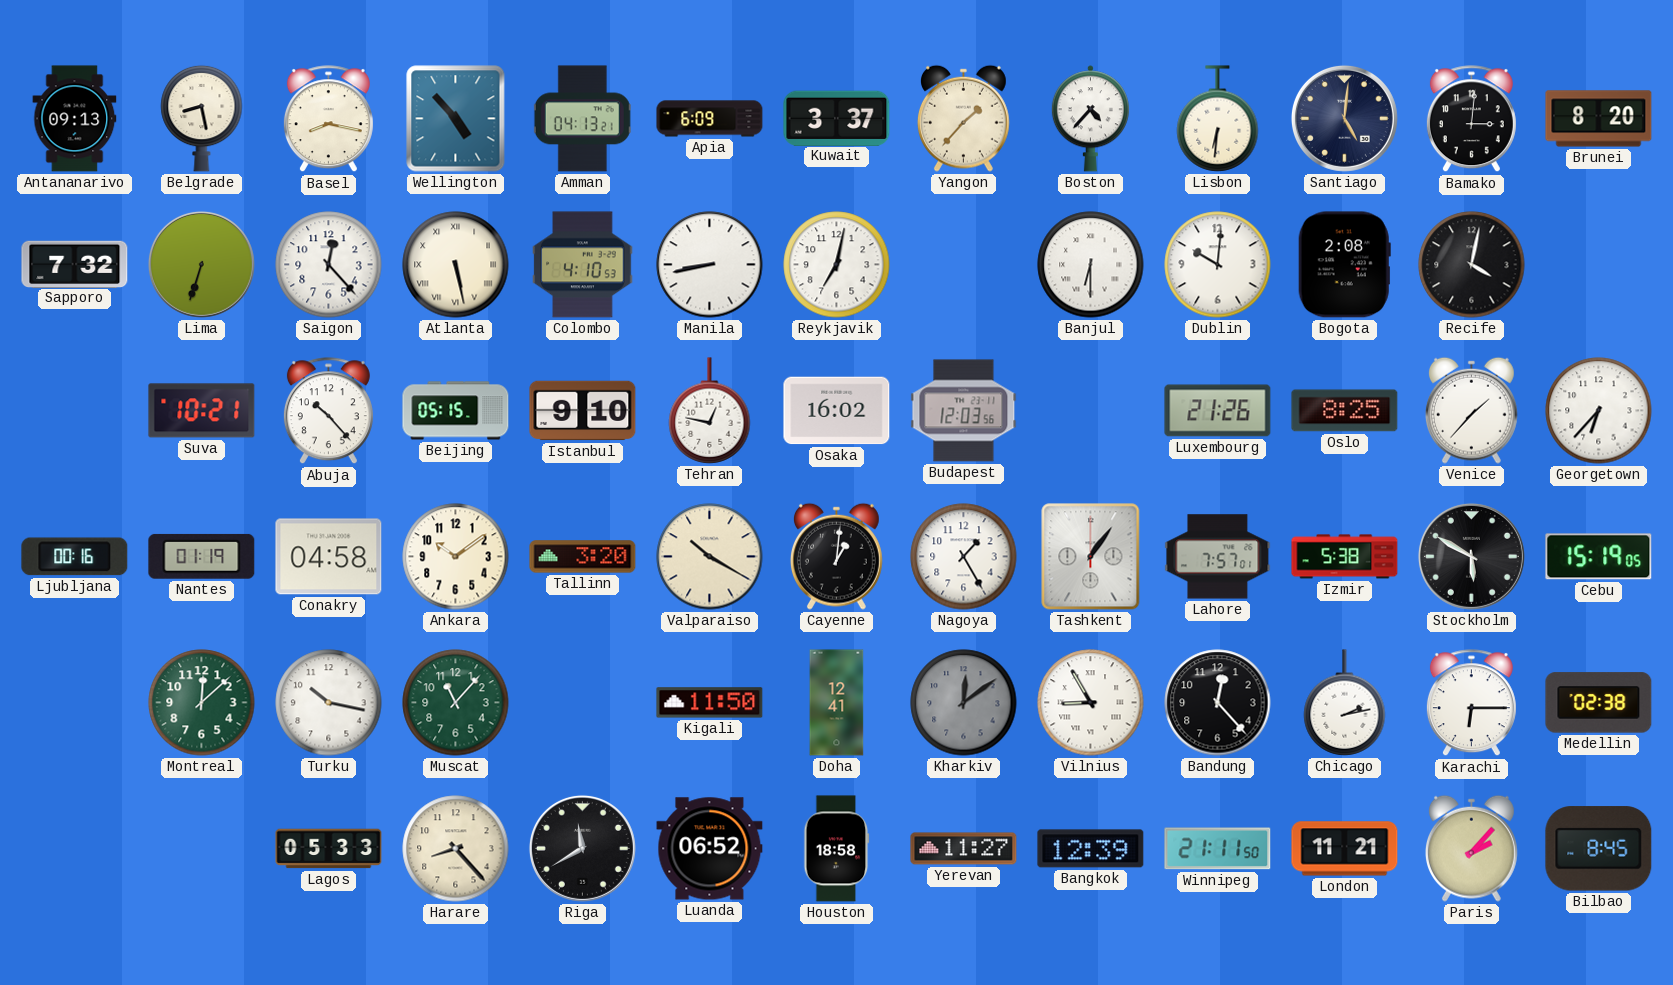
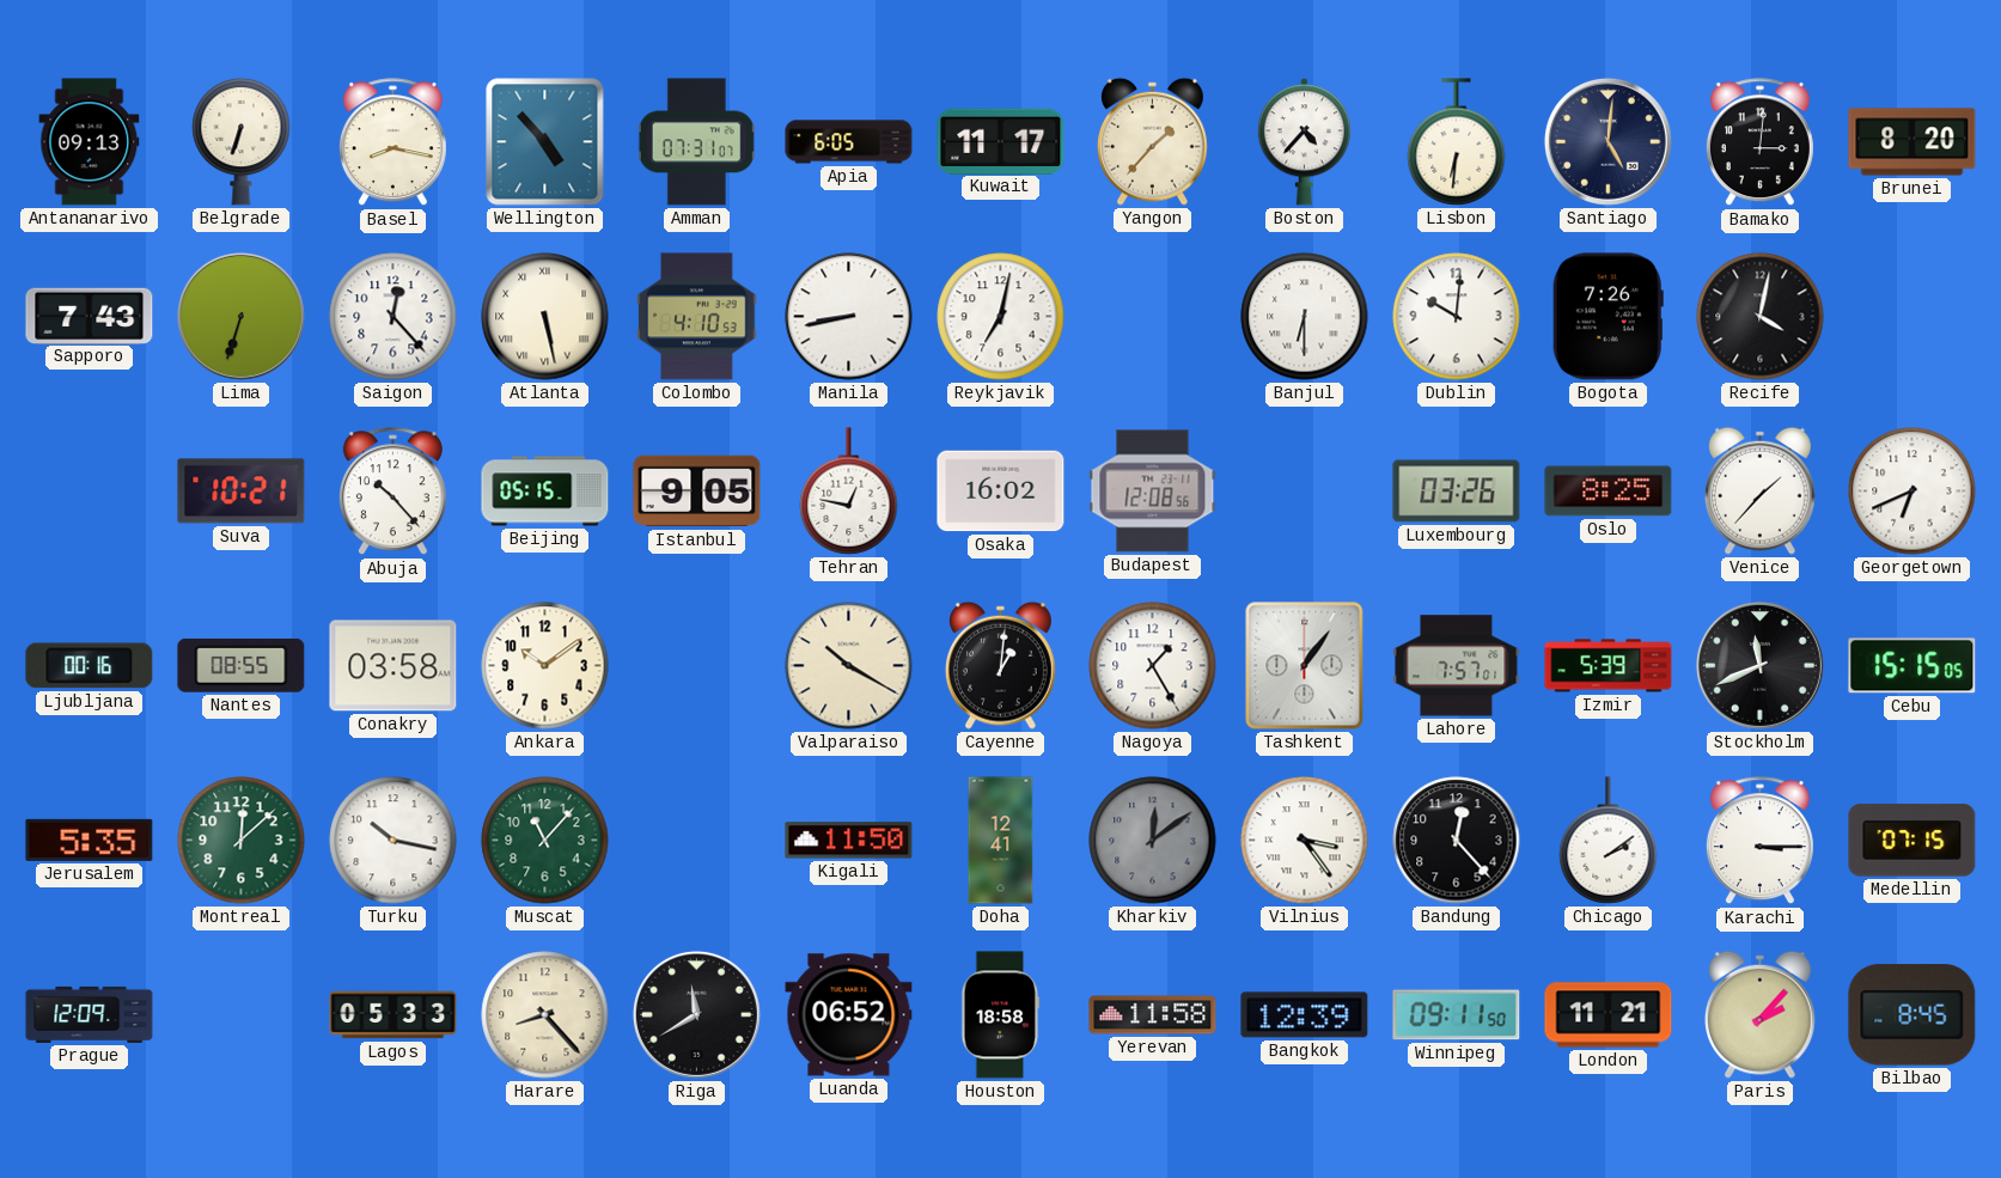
Belgrade: 8:28 -> 6:33
Amman: 04:13 -> 07:31
Apia: 6:09 -> 6:05
Kuwait: 3:37 -> 11:17
Sapporo: 7:32 -> 7:43
Bogota: 2:08 -> 7:26
Istanbul: 9:10 -> 9:05
Budapest: 12:03 -> 12:08
Luxembourg: 21:26 -> 03:26
Georgetown: 6:37 -> 6:41
Nantes: 01:19 -> 08:55
Conakry: 04:58 -> 03:58
Tallinn: 3:20 -> none
Izmir: 5:38 -> 5:39
Stockholm: 5:50 -> 11:41
Cebu: 15:19 -> 15:15
Jerusalem: none -> 5:35
Vilnius: 8:55 -> 3:24
Chicago: 2:13 -> 2:09
Karachi: 6:15 -> 3:15
Medellin: 02:38 -> 07:15
Prague: none -> 12:09
Yerevan: 11:27 -> 11:58
Winnipeg: 21:11 -> 09:11
